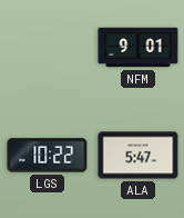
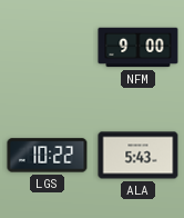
NFM: 9:01 -> 9:00
ALA: 5:47 -> 5:43
